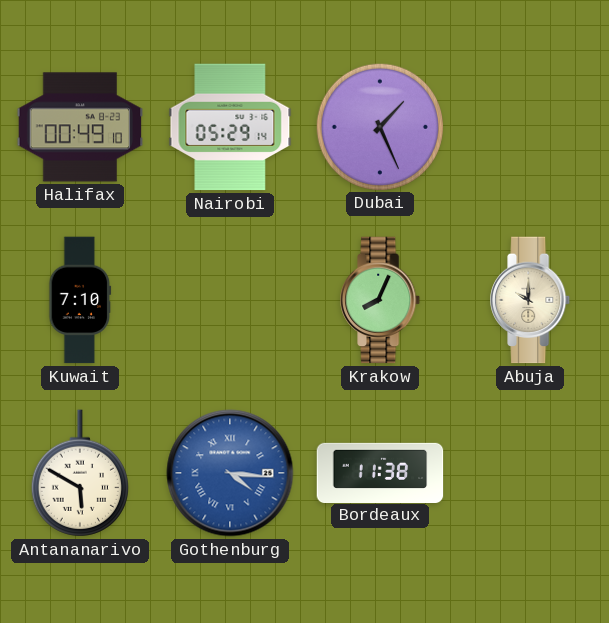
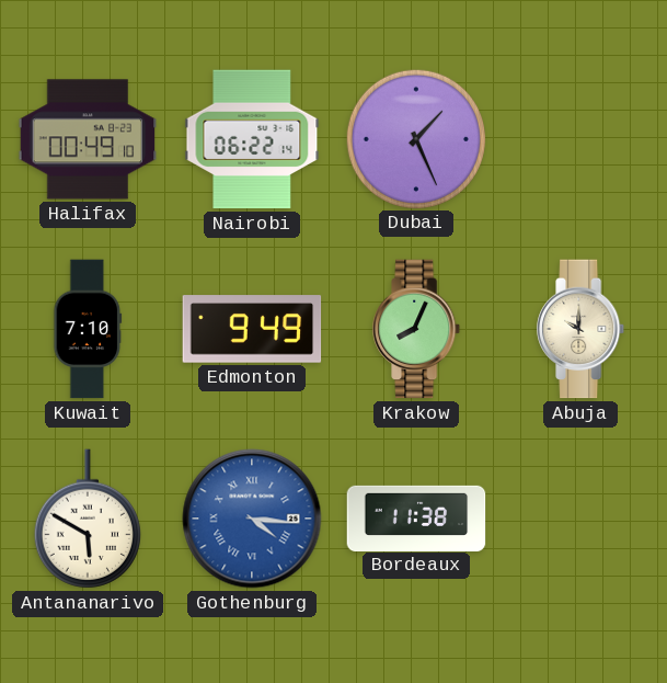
Nairobi: 05:29 -> 06:22
Edmonton: none -> 9:49
